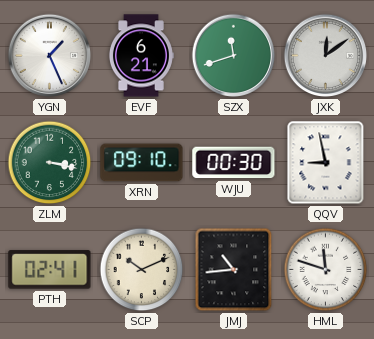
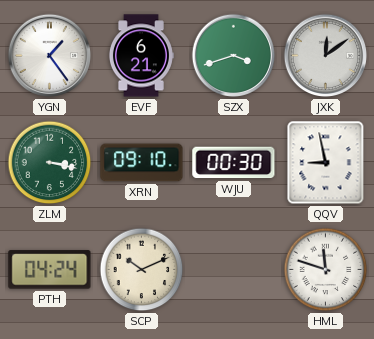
YGN: 1:26 -> 1:24
SZX: 11:42 -> 3:42
PTH: 02:41 -> 04:24
JMJ: 10:44 -> none
